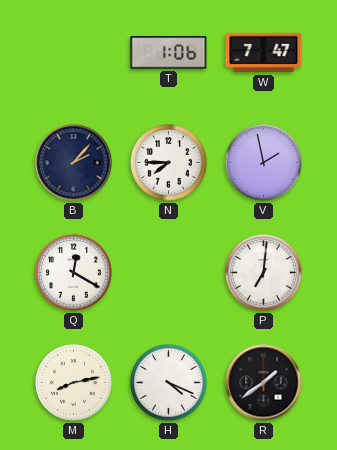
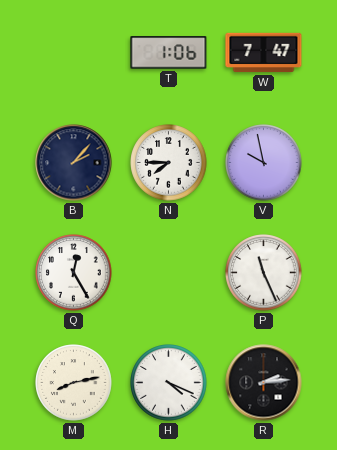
V: 1:58 -> 9:58
Q: 12:20 -> 12:25
P: 7:01 -> 11:26
R: 1:39 -> 2:14
